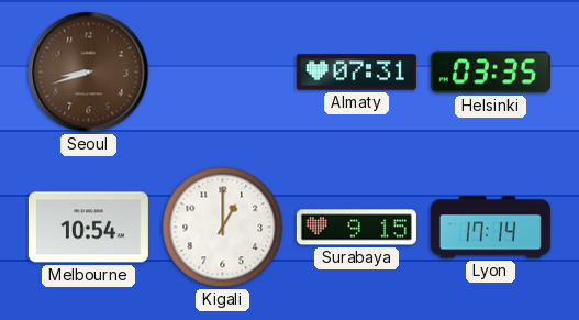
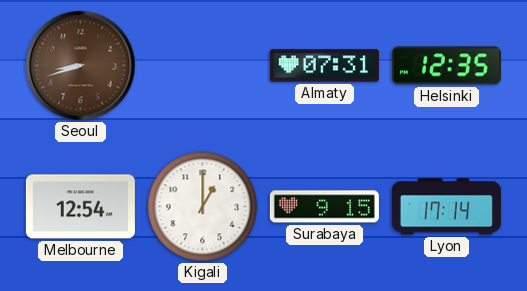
Helsinki: 03:35 -> 12:35
Melbourne: 10:54 -> 12:54
